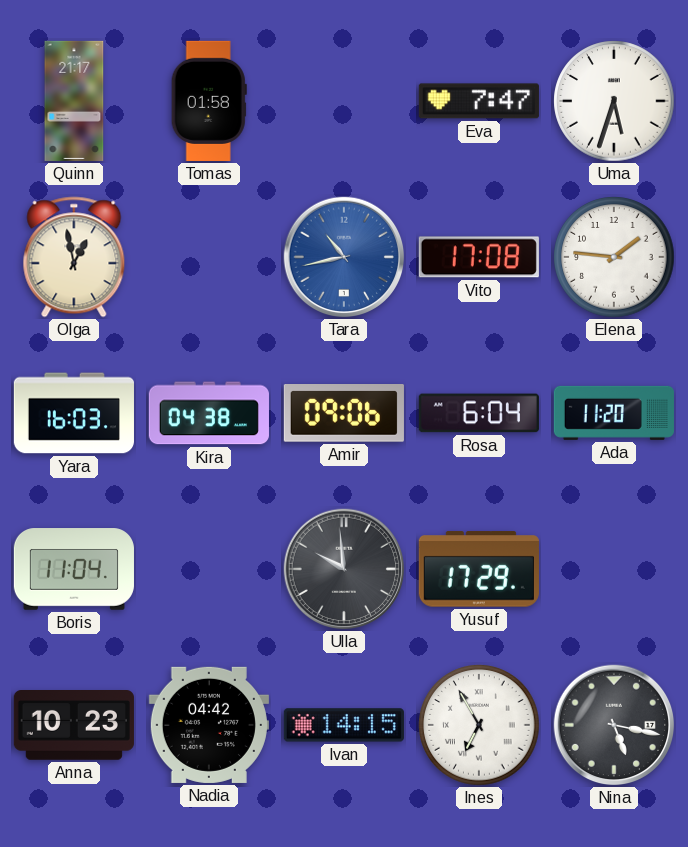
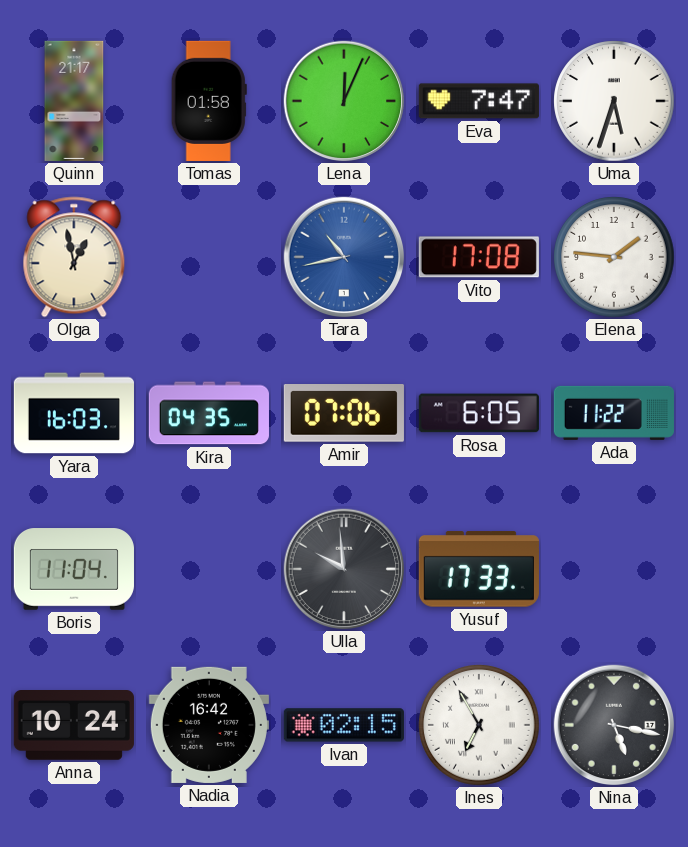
Lena: none -> 12:04
Kira: 04:38 -> 04:35
Amir: 09:06 -> 07:06
Rosa: 6:04 -> 6:05
Ada: 11:20 -> 11:22
Yusuf: 17:29 -> 17:33
Anna: 10:23 -> 10:24
Nadia: 04:42 -> 16:42
Ivan: 14:15 -> 02:15
